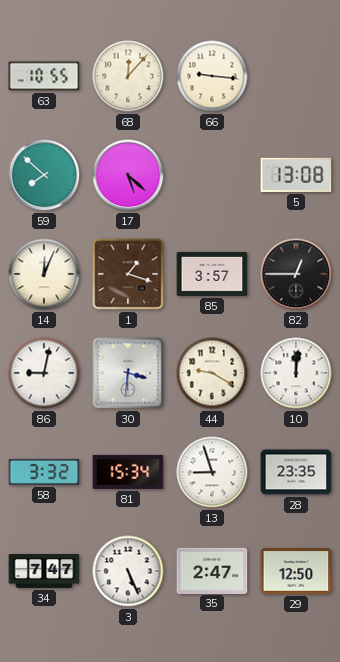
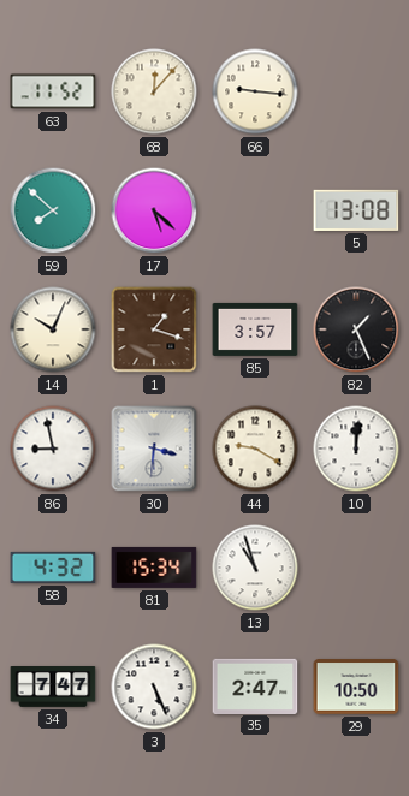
63: 10:55 -> 11:52
14: 12:04 -> 10:04
82: 12:45 -> 1:26
86: 9:02 -> 8:58
58: 3:32 -> 4:32
13: 8:57 -> 10:57
28: 23:35 -> none
29: 12:50 -> 10:50
